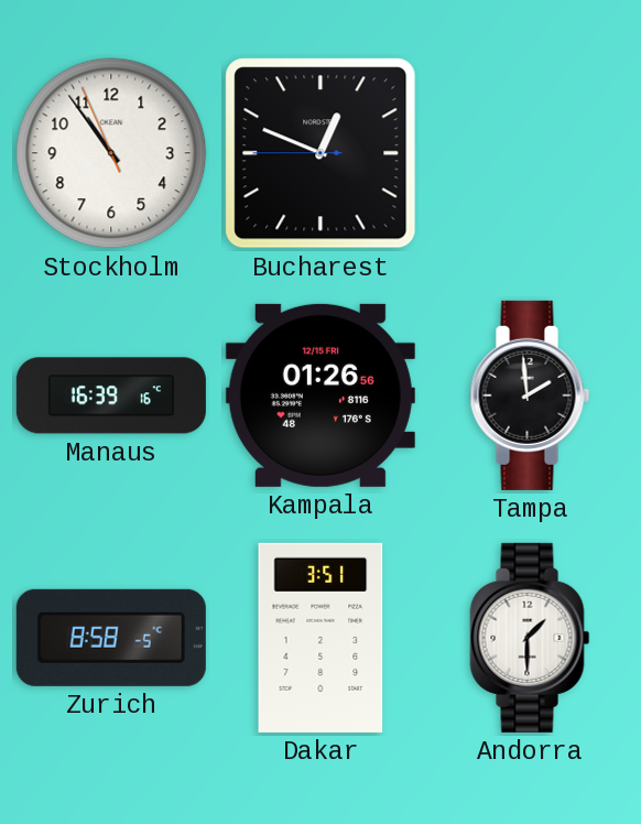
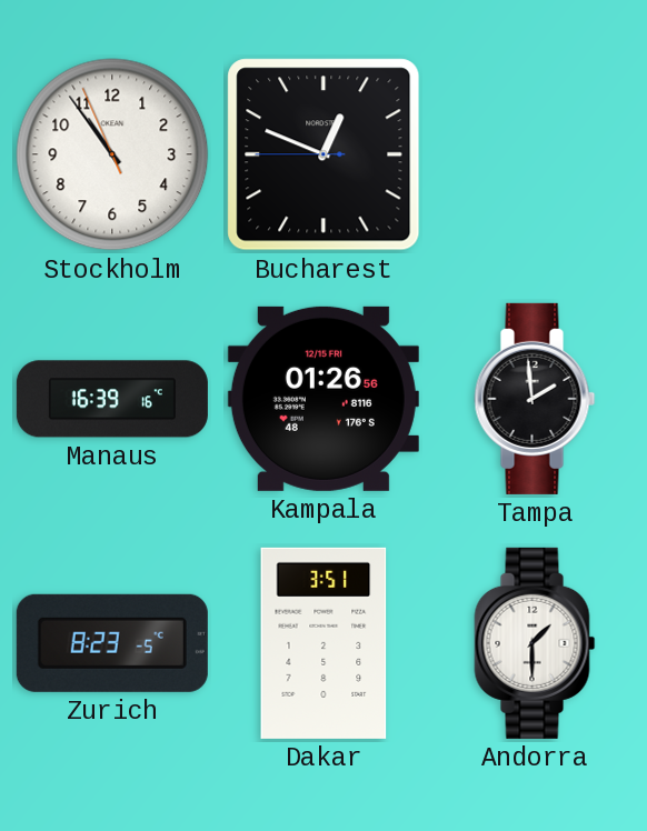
Zurich: 8:58 -> 8:23
